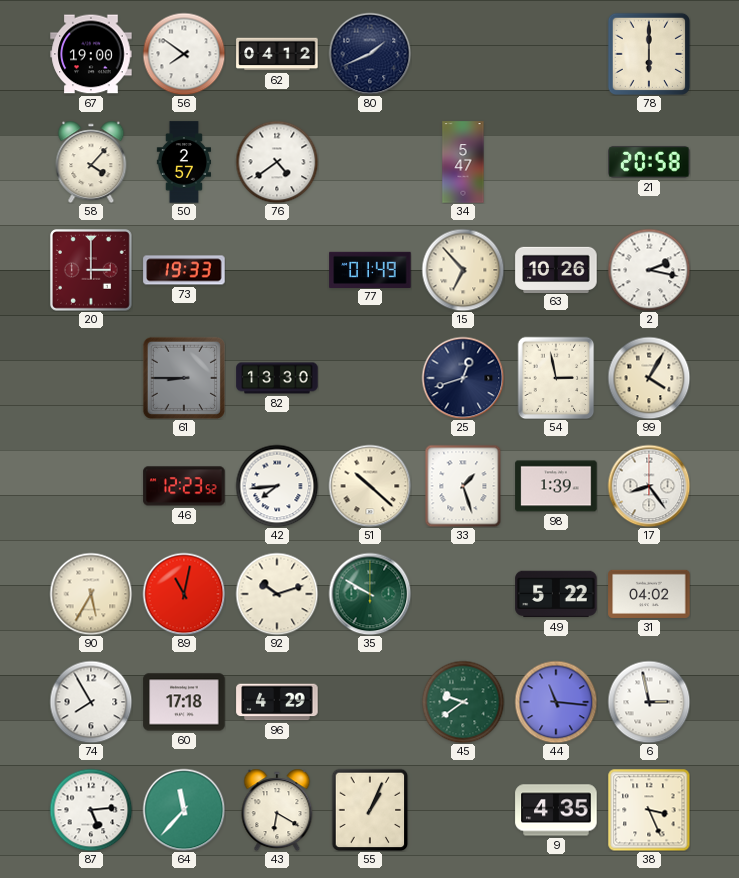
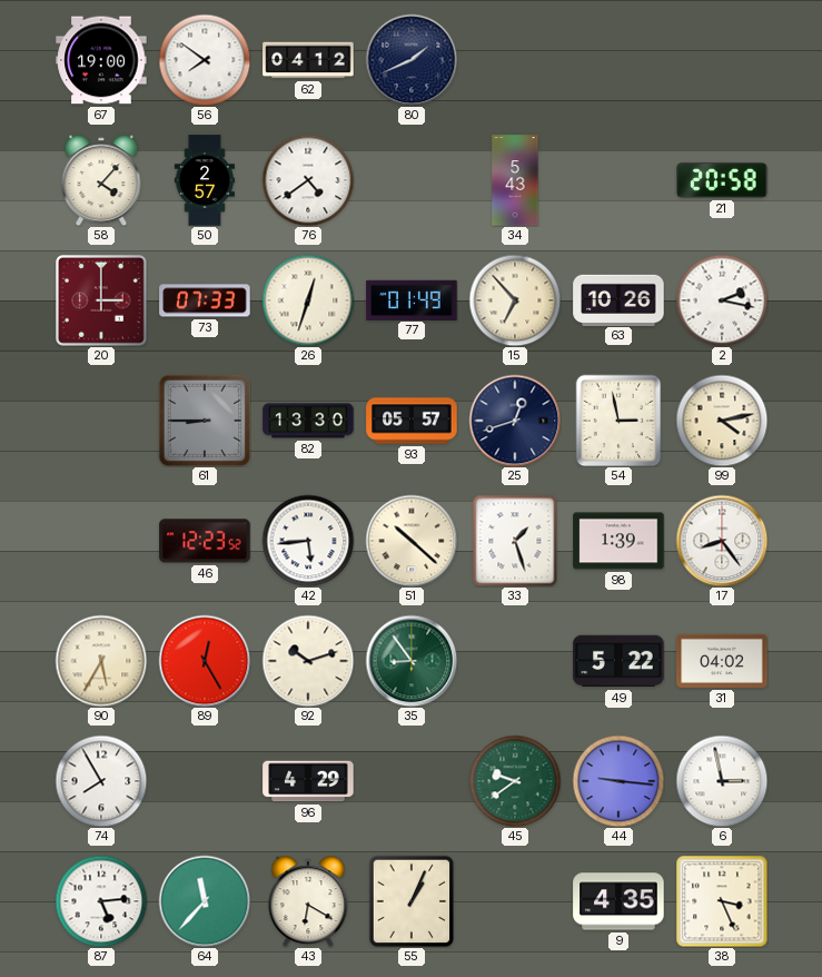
78: 6:00 -> none
34: 5:47 -> 5:43
73: 19:33 -> 07:33
26: none -> 12:33
93: none -> 05:57
99: 4:05 -> 4:13
42: 7:44 -> 5:44
89: 11:02 -> 12:25
35: 9:50 -> 8:54
60: 17:18 -> none
44: 11:16 -> 9:16
